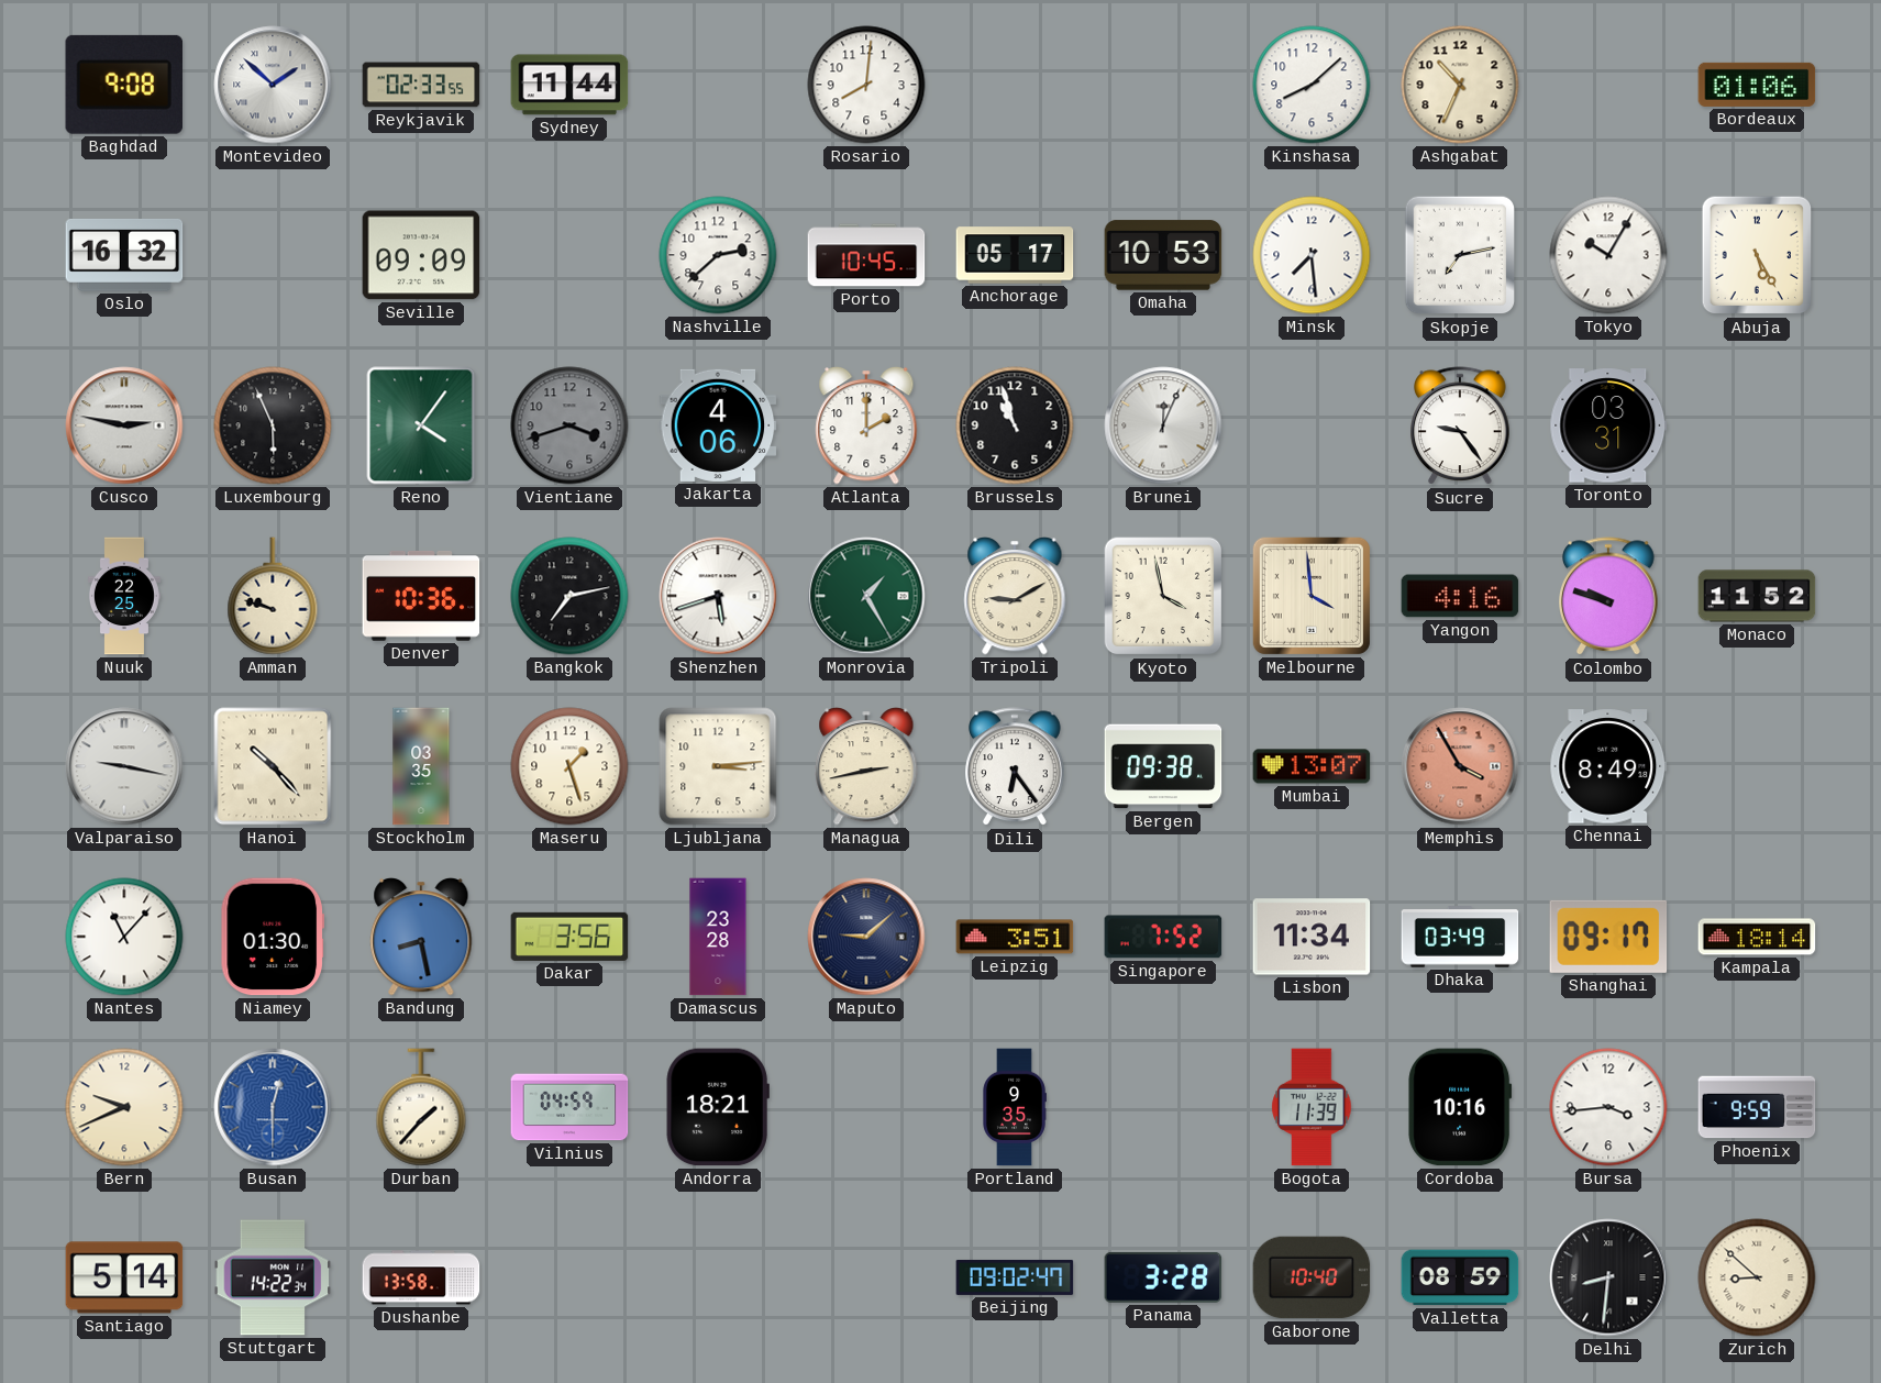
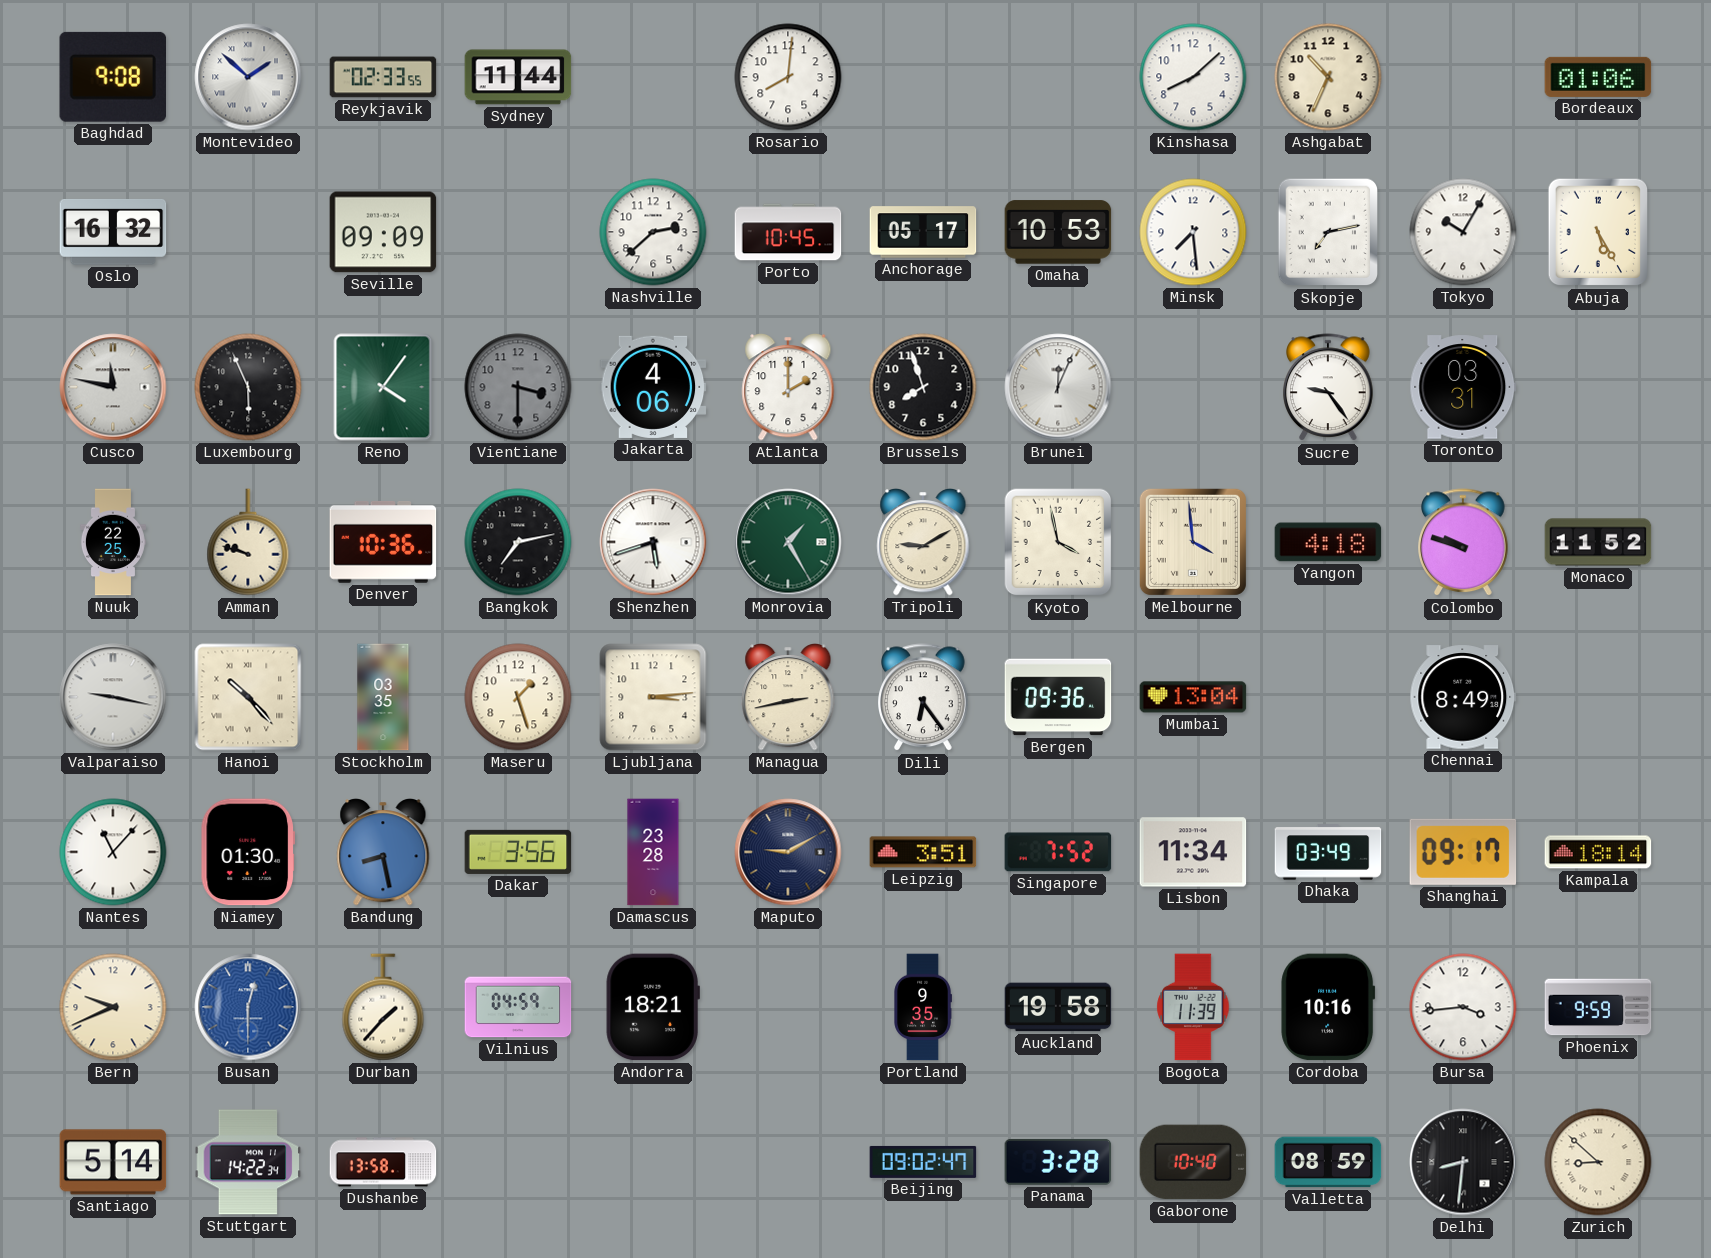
Cusco: 2:47 -> 11:47
Vientiane: 3:42 -> 3:30
Brussels: 10:57 -> 7:57
Yangon: 4:16 -> 4:18
Bergen: 09:38 -> 09:36
Mumbai: 13:07 -> 13:04
Memphis: 3:55 -> none
Maputo: 9:08 -> 9:10
Auckland: none -> 19:58
